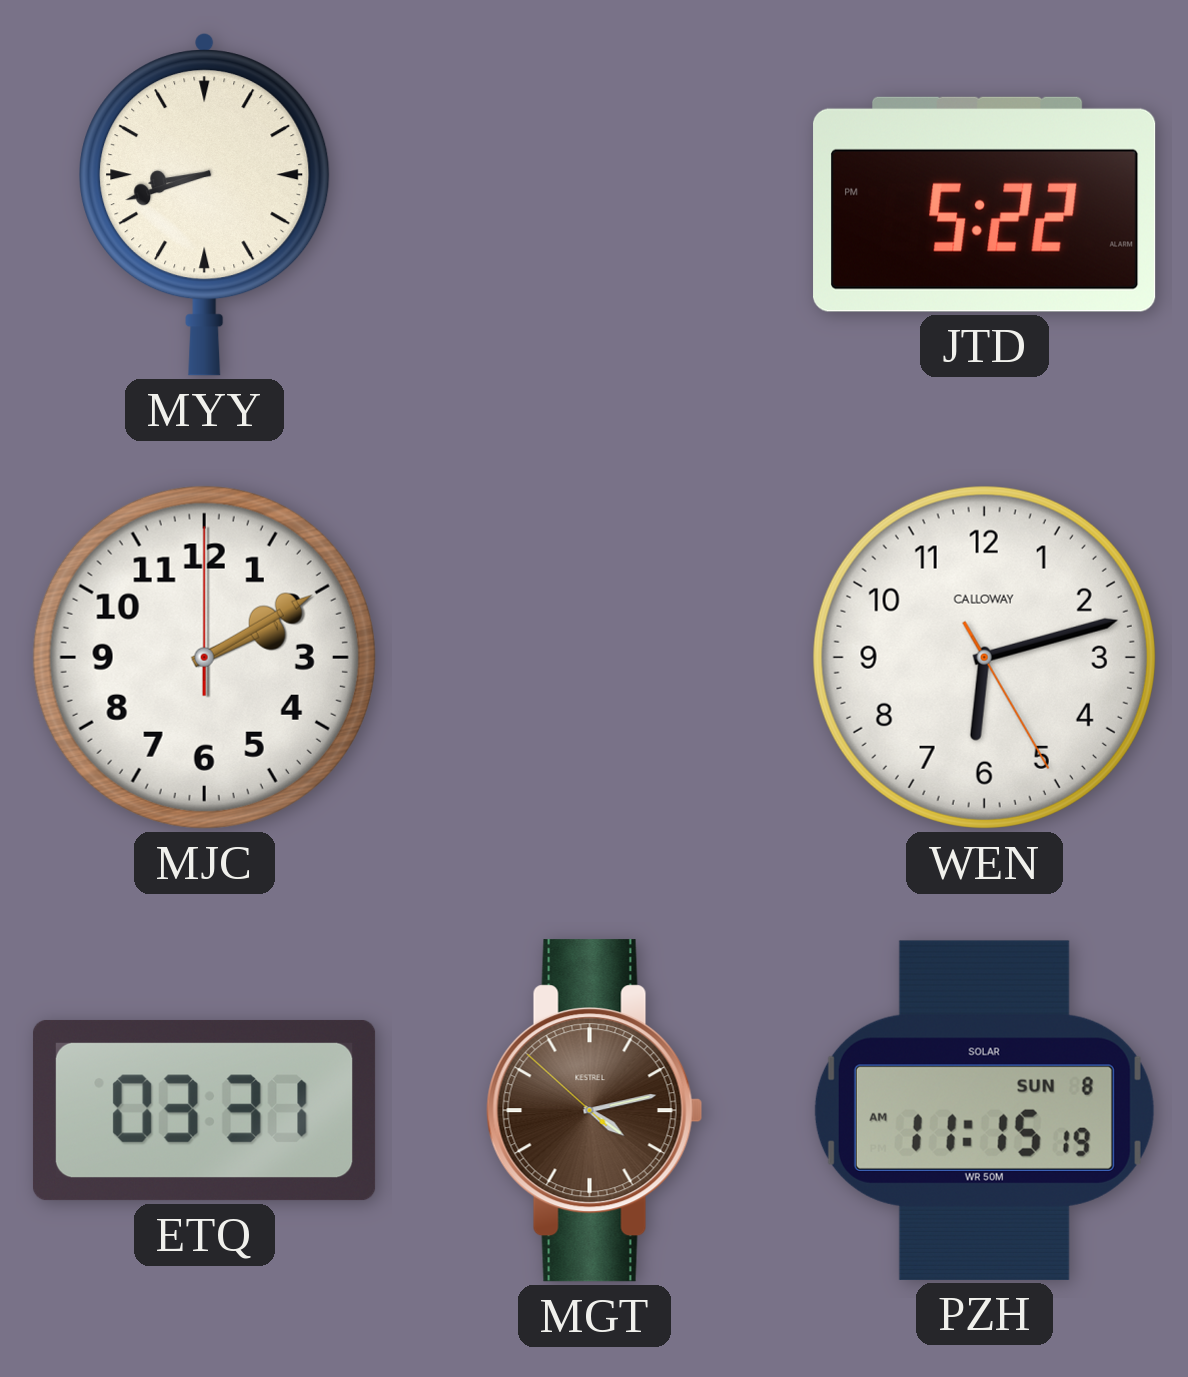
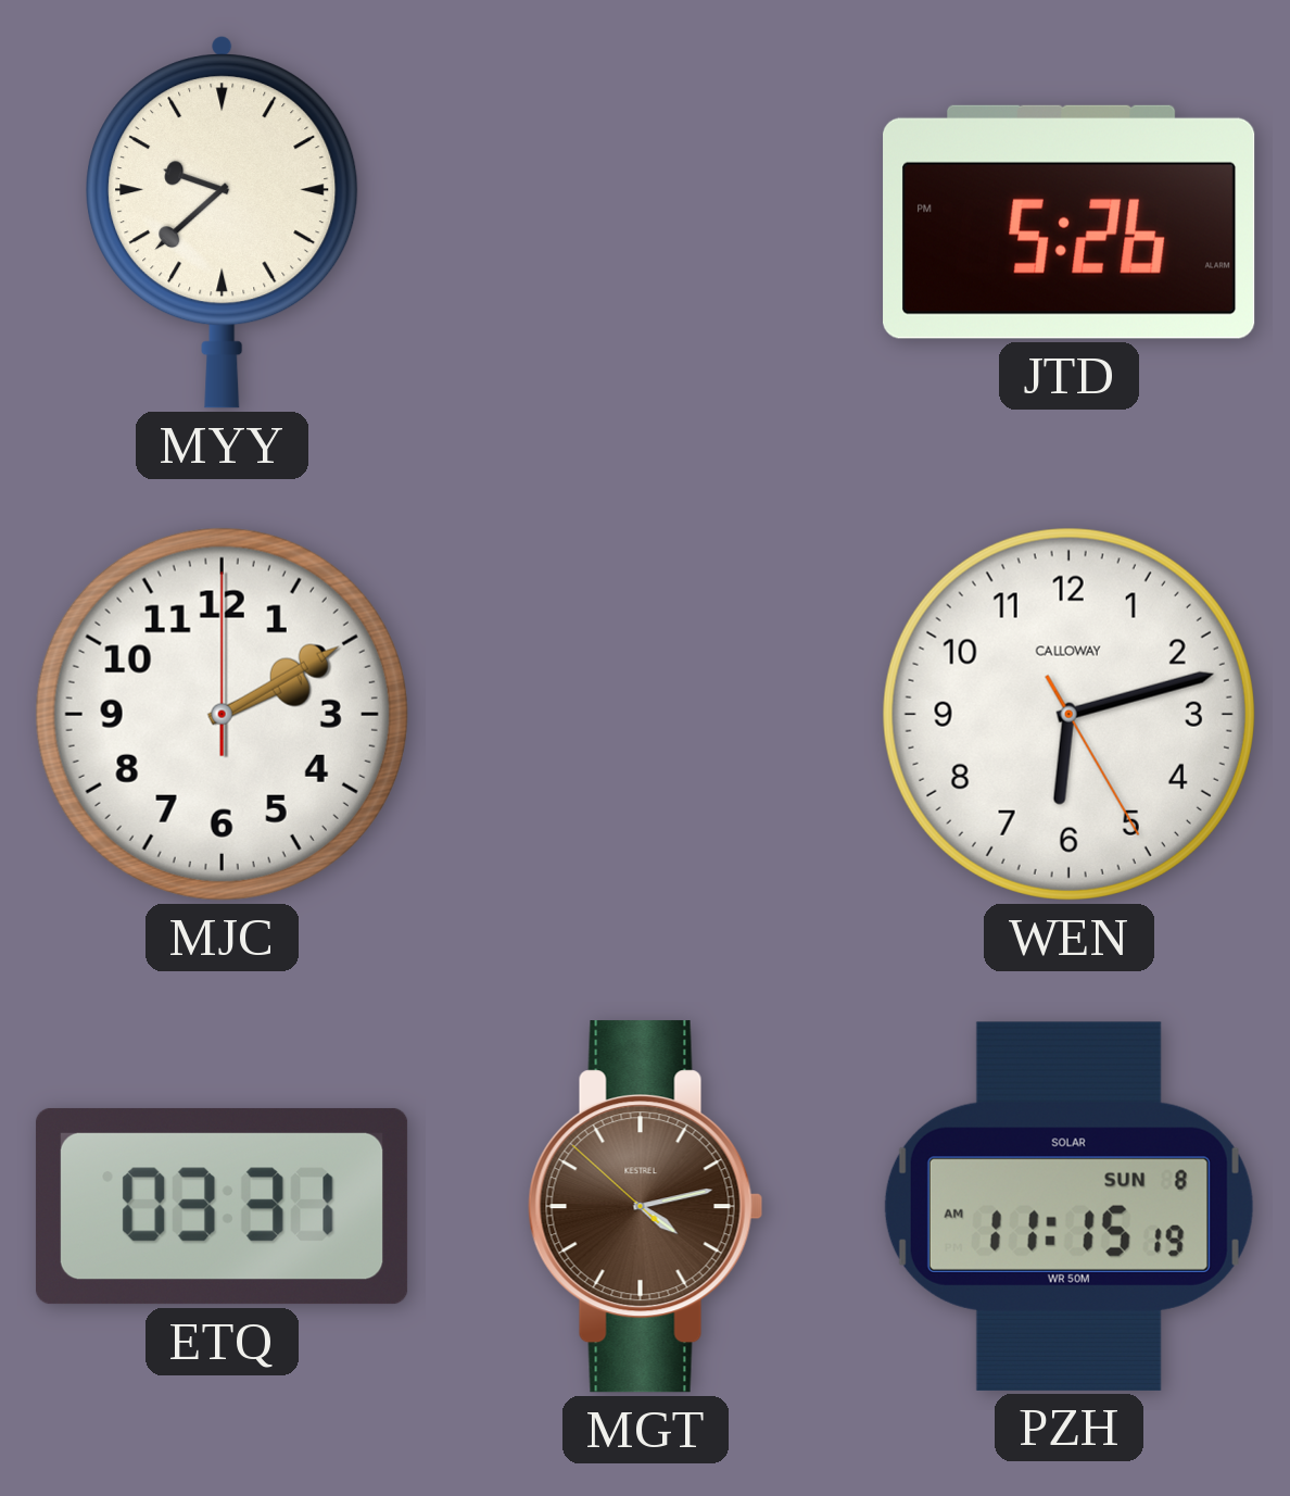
MYY: 8:42 -> 9:38
JTD: 5:22 -> 5:26
